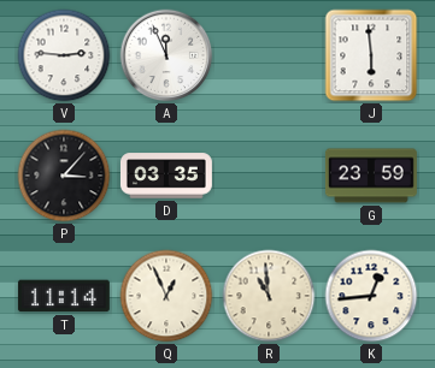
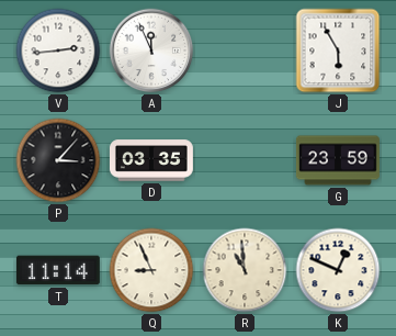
V: 2:46 -> 2:44
J: 5:59 -> 5:55
Q: 12:56 -> 8:56
K: 12:44 -> 12:49
